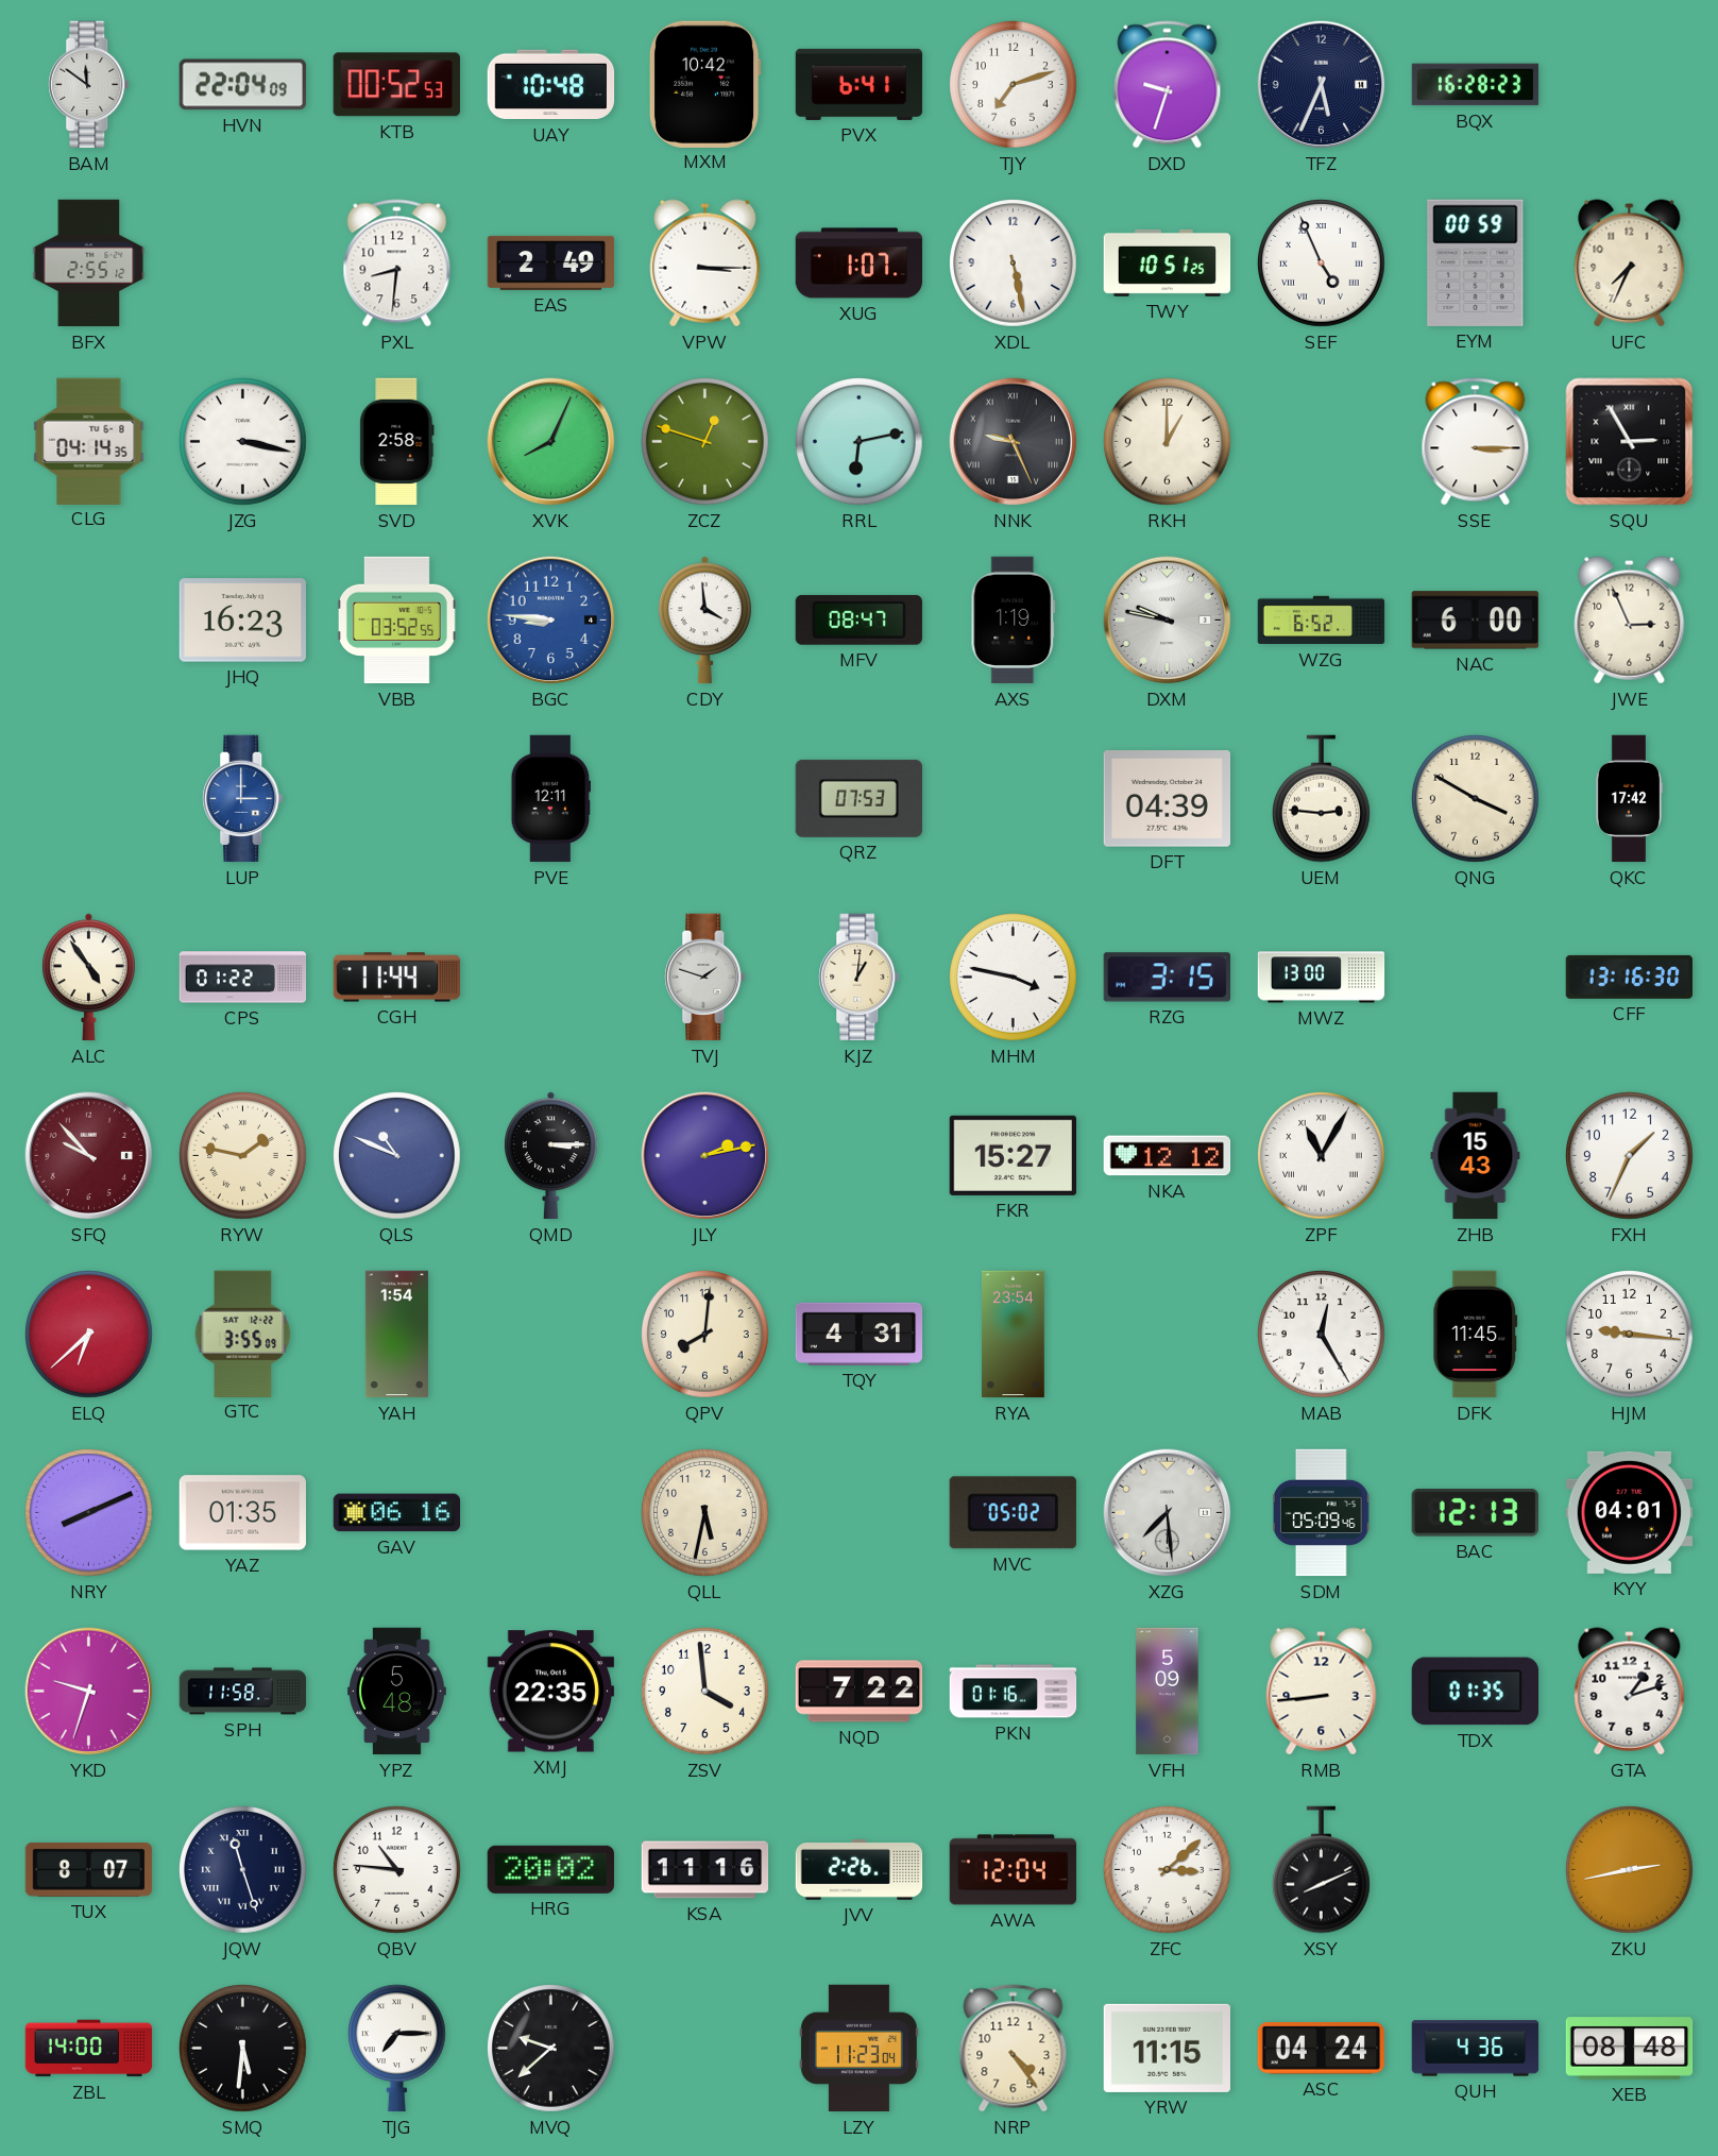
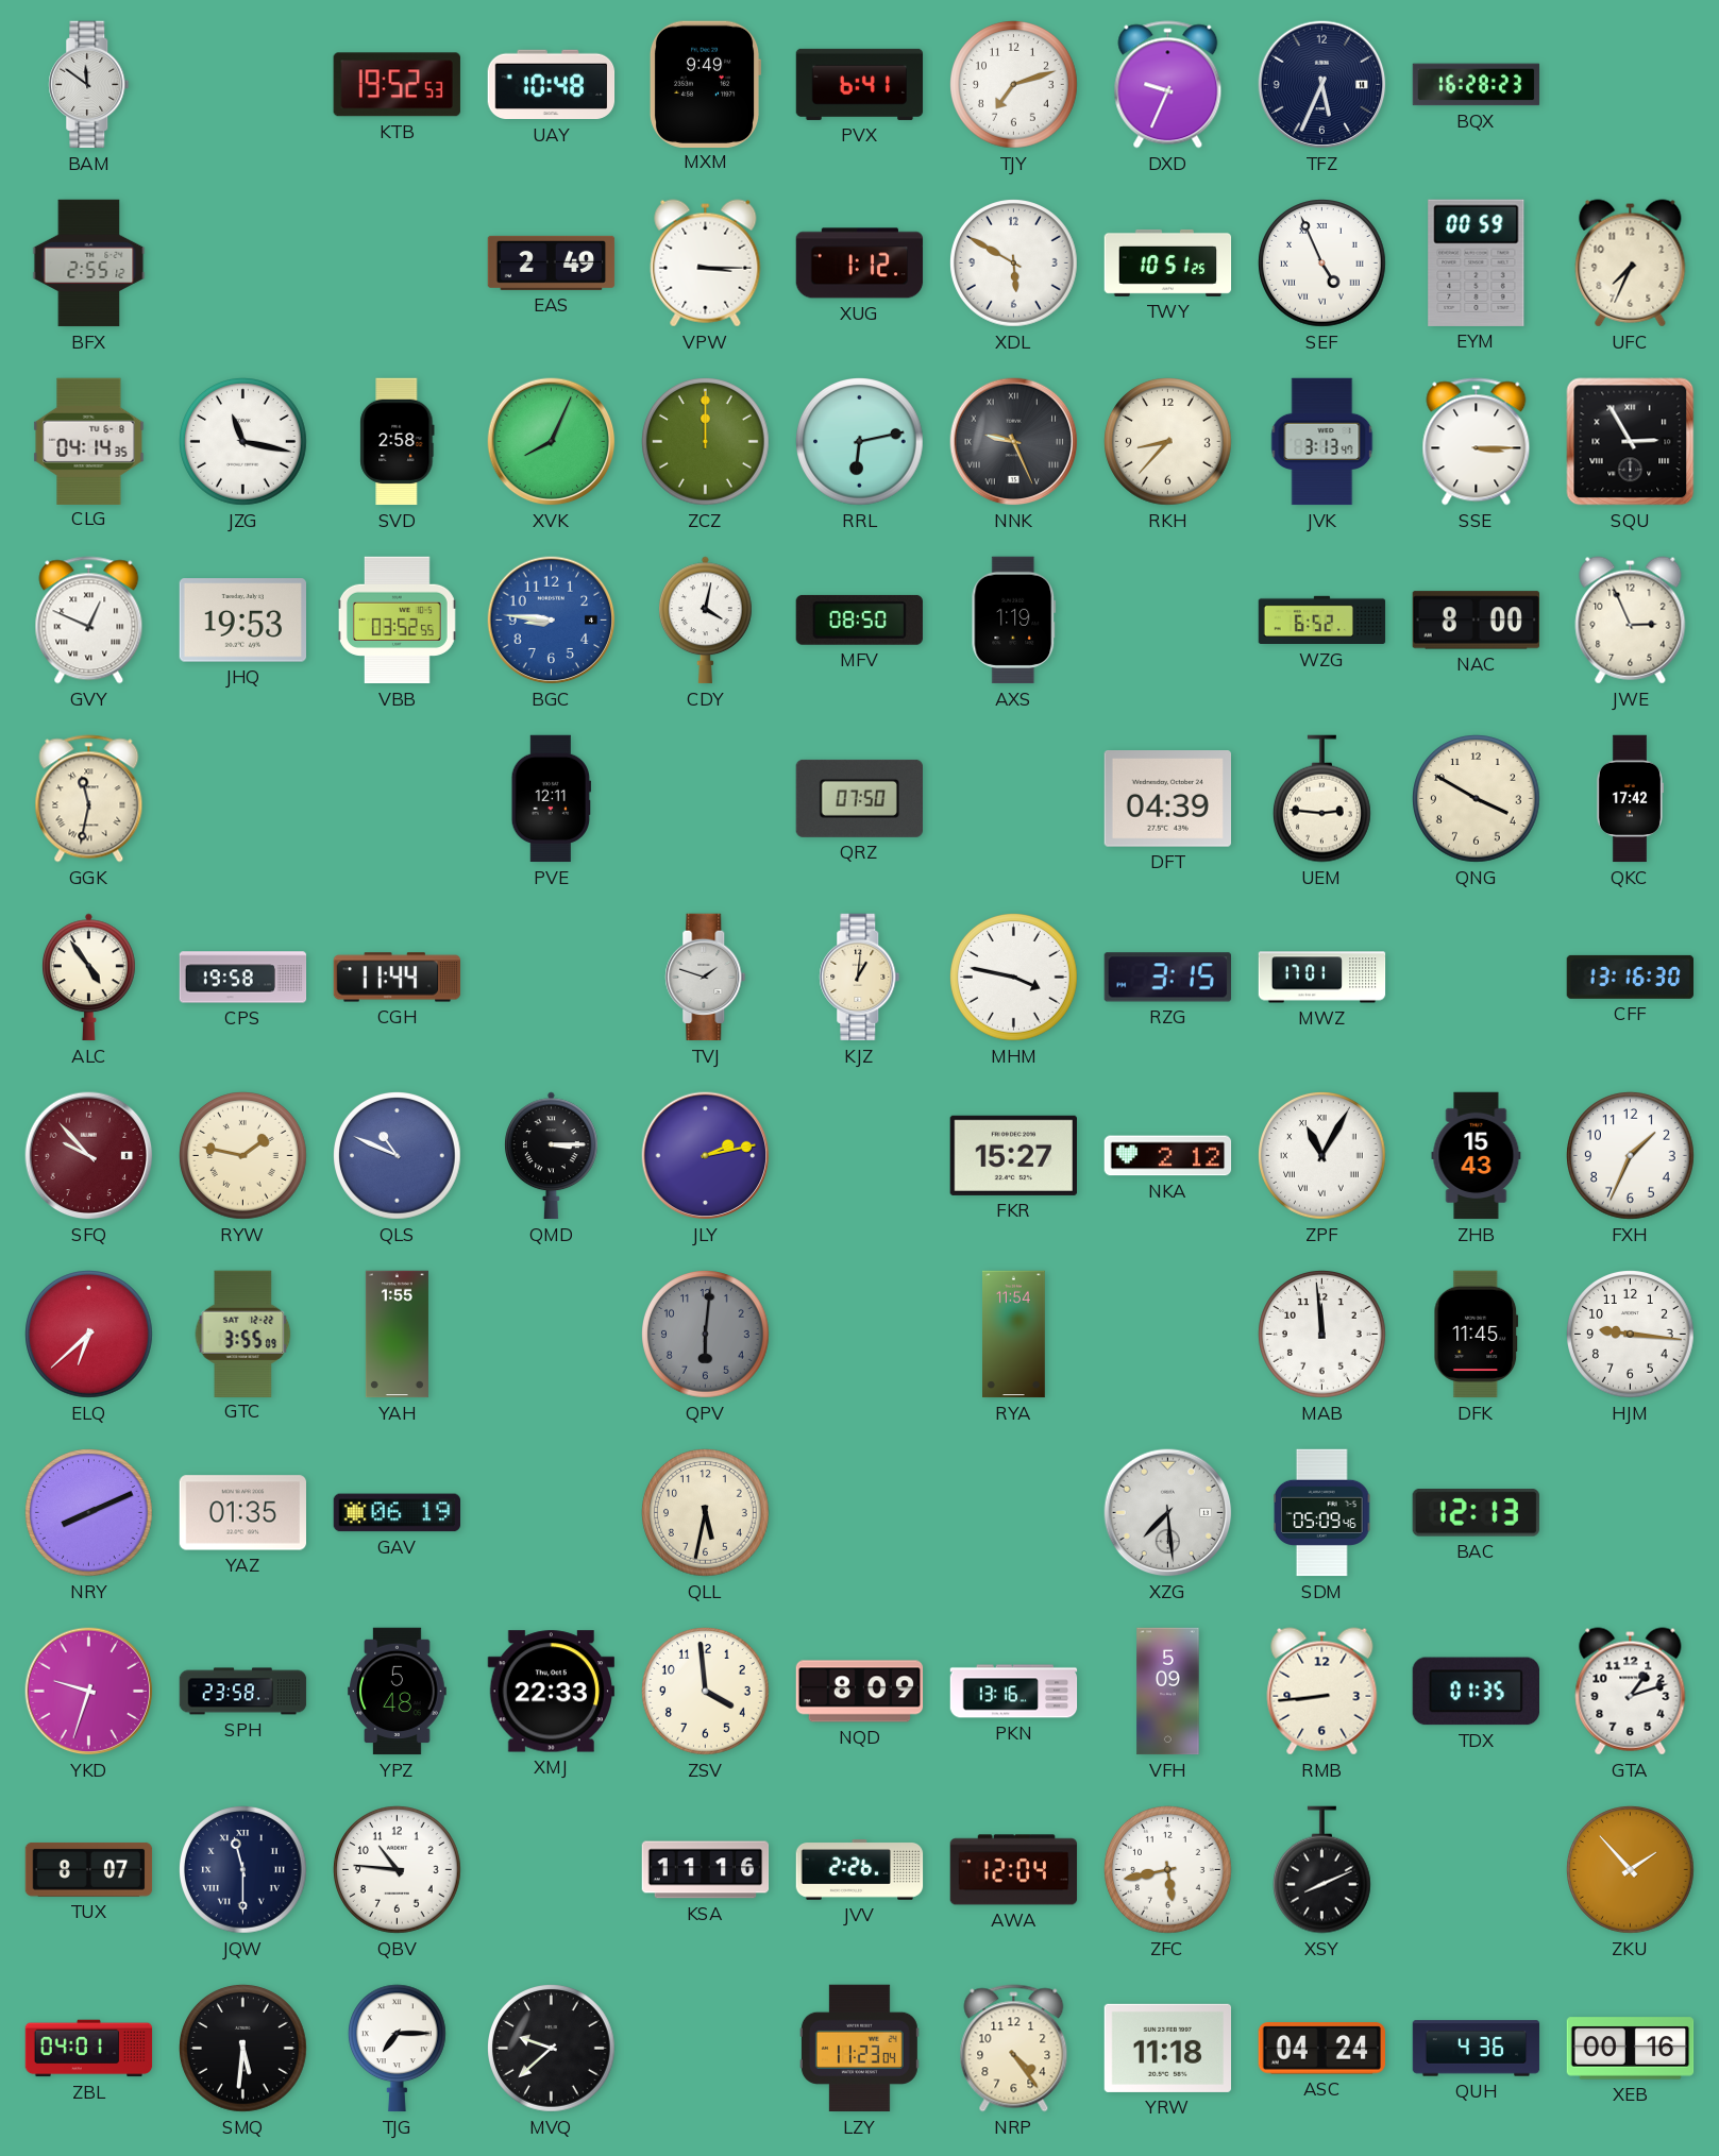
HVN: 22:04 -> none
KTB: 00:52 -> 19:52
MXM: 10:42 -> 9:49
DXD: 9:33 -> 9:34
PXL: 8:31 -> none
XUG: 1:07 -> 1:12
XDL: 5:28 -> 5:50
JZG: 3:17 -> 11:17
ZCZ: 12:48 -> 12:00
RKH: 1:00 -> 8:37
JVK: none -> 3:13
GVY: none -> 12:49
JHQ: 16:23 -> 19:53
CDY: 3:59 -> 4:02
MFV: 08:47 -> 08:50
DXM: 9:47 -> none
NAC: 6:00 -> 8:00
GGK: none -> 11:32
LUP: 3:00 -> none
QRZ: 07:53 -> 07:50
CPS: 01:22 -> 19:58
MWZ: 13:00 -> 17:01
NKA: 12:12 -> 2:12
YAH: 1:54 -> 1:55
QPV: 8:01 -> 6:01
QPV dial: cream -> grey
TQY: 4:31 -> none
RYA: 23:54 -> 11:54
MAB: 12:25 -> 11:59
GAV: 06:16 -> 06:19
MVC: 05:02 -> none
KYY: 04:01 -> none
SPH: 11:58 -> 23:58
XMJ: 22:35 -> 22:33
NQD: 7:22 -> 8:09
PKN: 01:16 -> 13:16
JQW: 11:27 -> 11:30
HRG: 20:02 -> none
ZFC: 3:08 -> 5:43
ZKU: 2:43 -> 1:53
ZBL: 14:00 -> 04:01
YRW: 11:15 -> 11:18
XEB: 08:48 -> 00:16
